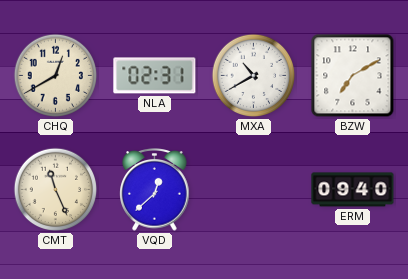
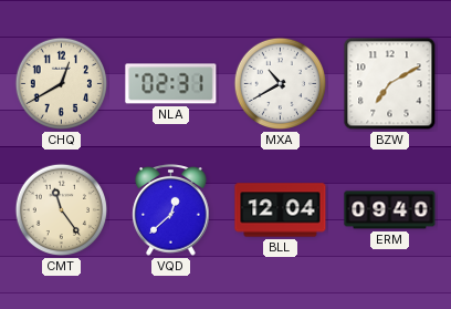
CMT: 11:26 -> 11:24
BLL: none -> 12:04
